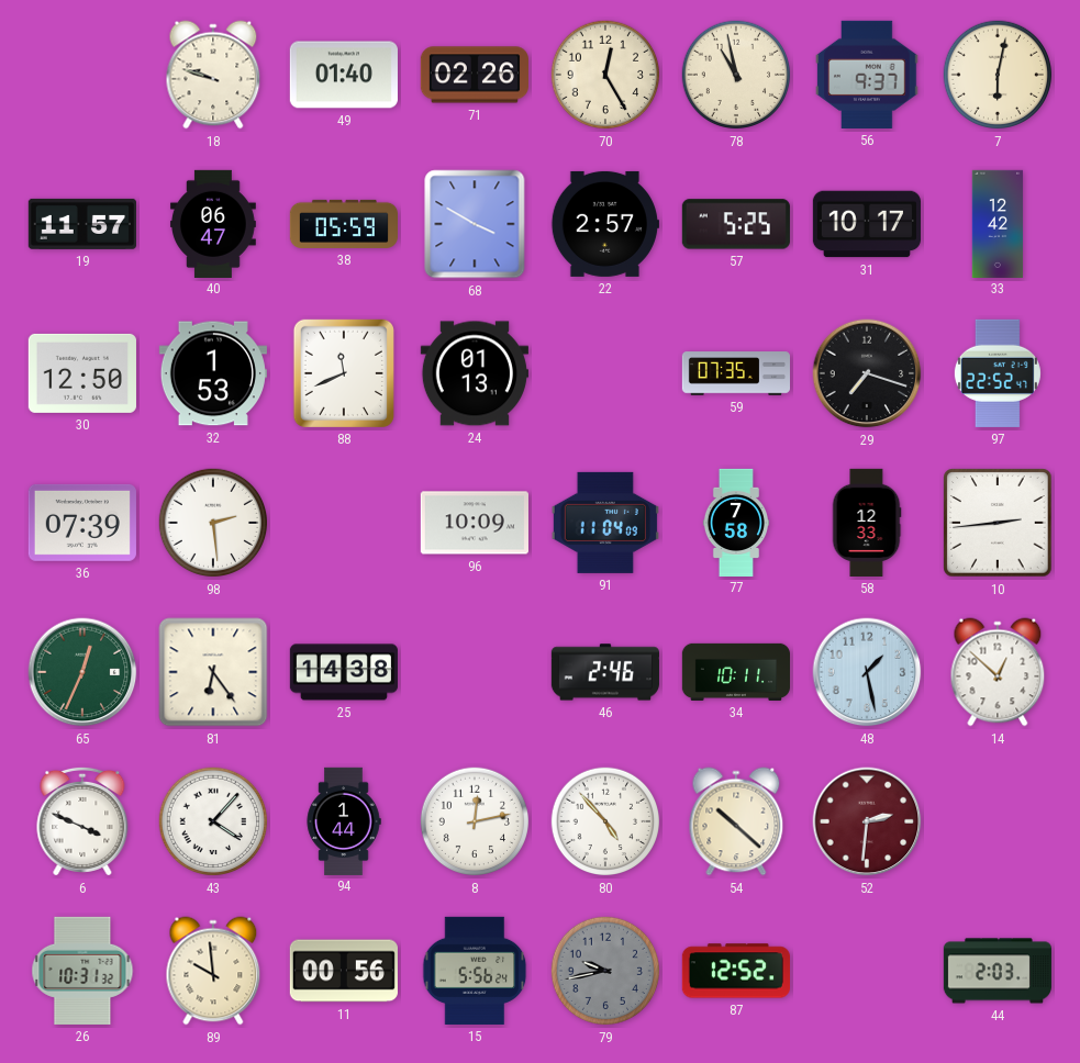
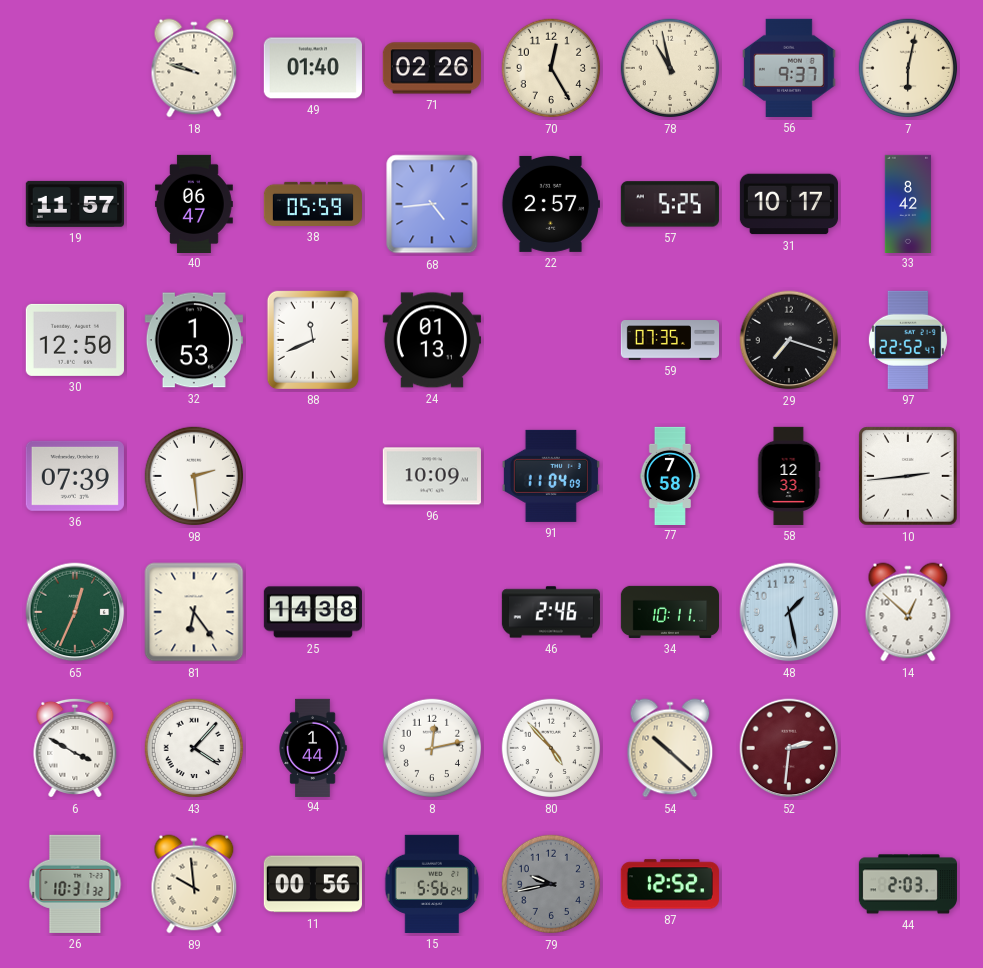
68: 3:50 -> 4:44
33: 12:42 -> 8:42
6: 3:49 -> 3:50
